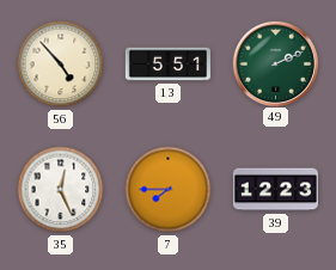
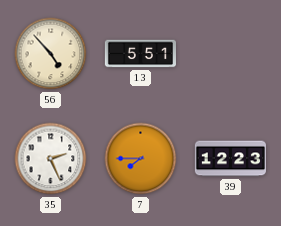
49: 2:11 -> none
35: 12:26 -> 2:26
